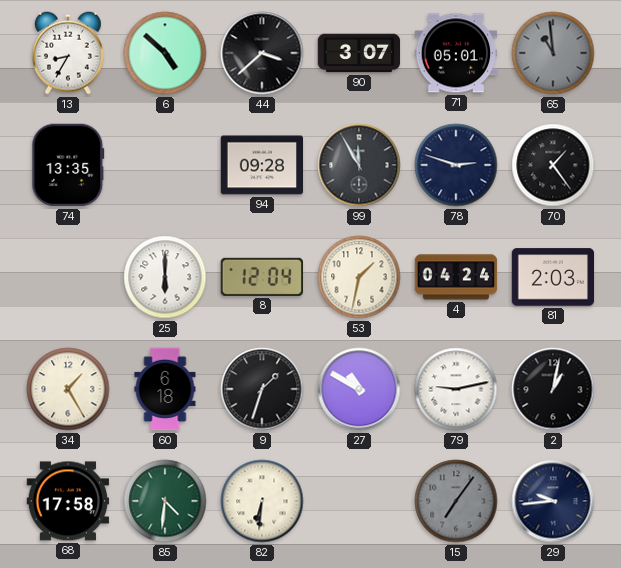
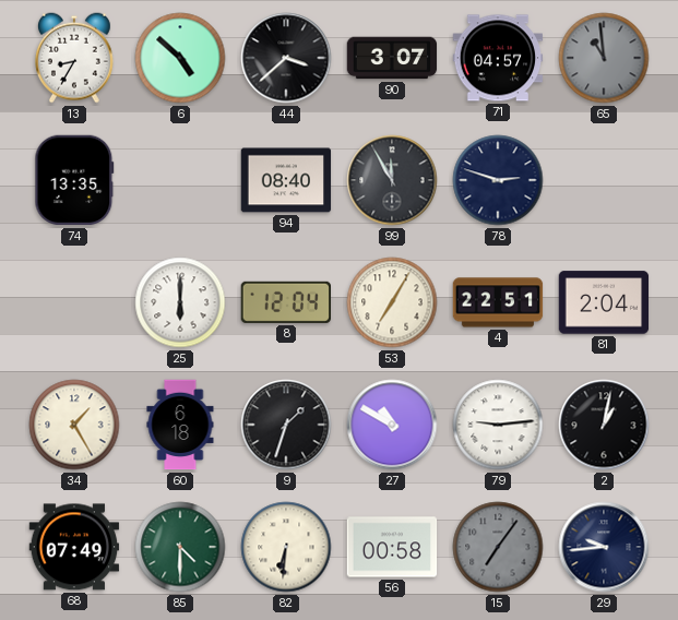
71: 05:01 -> 04:57
94: 09:28 -> 08:40
70: 1:24 -> none
53: 1:32 -> 7:05
4: 04:24 -> 22:51
81: 2:03 -> 2:04
79: 9:13 -> 9:14
68: 17:58 -> 07:49
85: 4:31 -> 4:30
56: none -> 00:58
